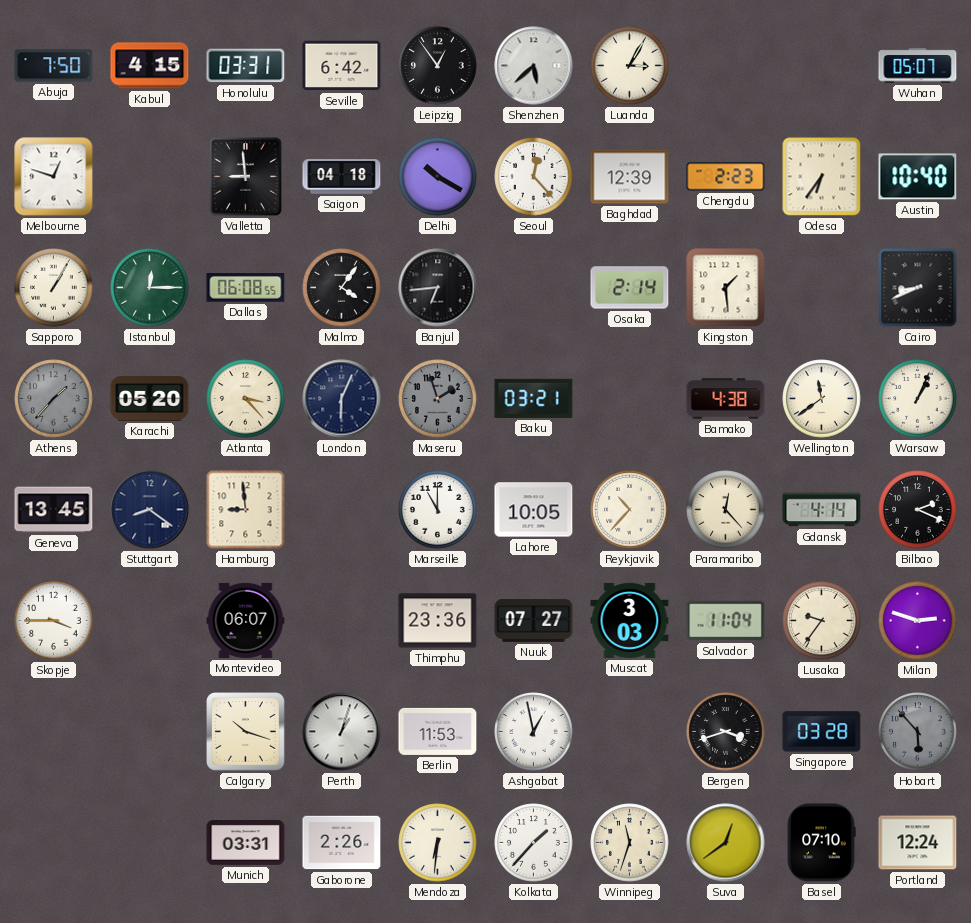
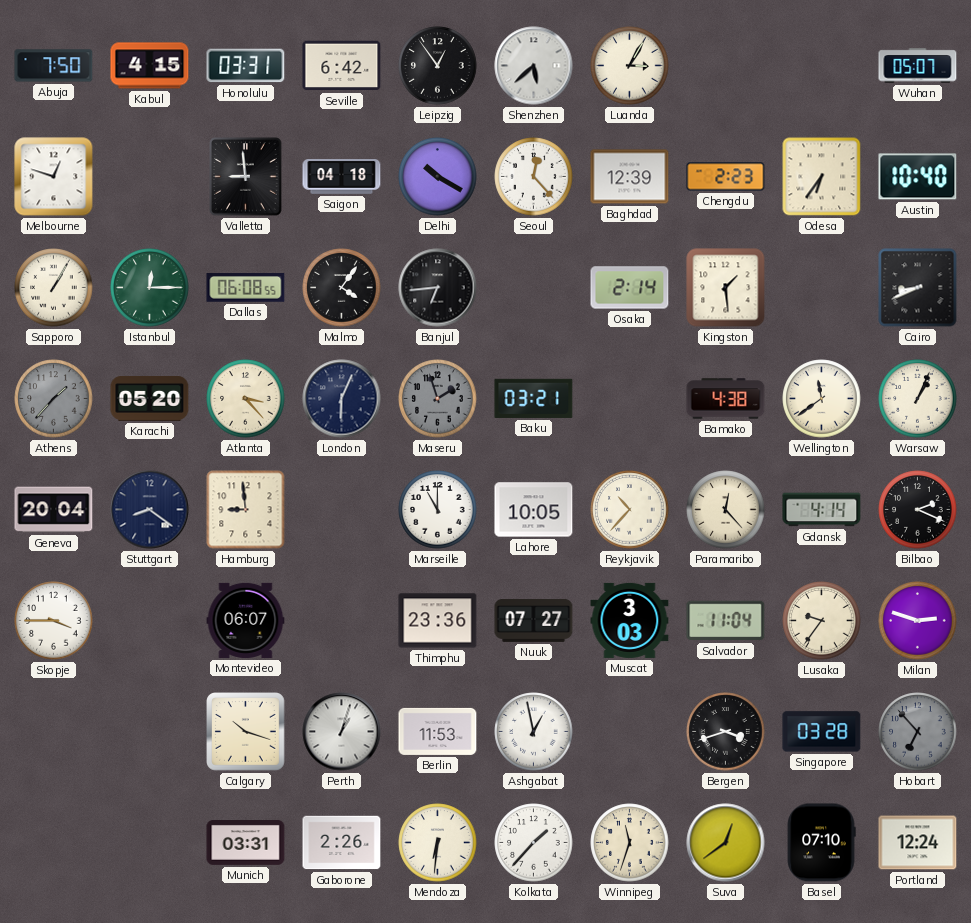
Geneva: 13:45 -> 20:04
Hobart: 5:53 -> 6:53
